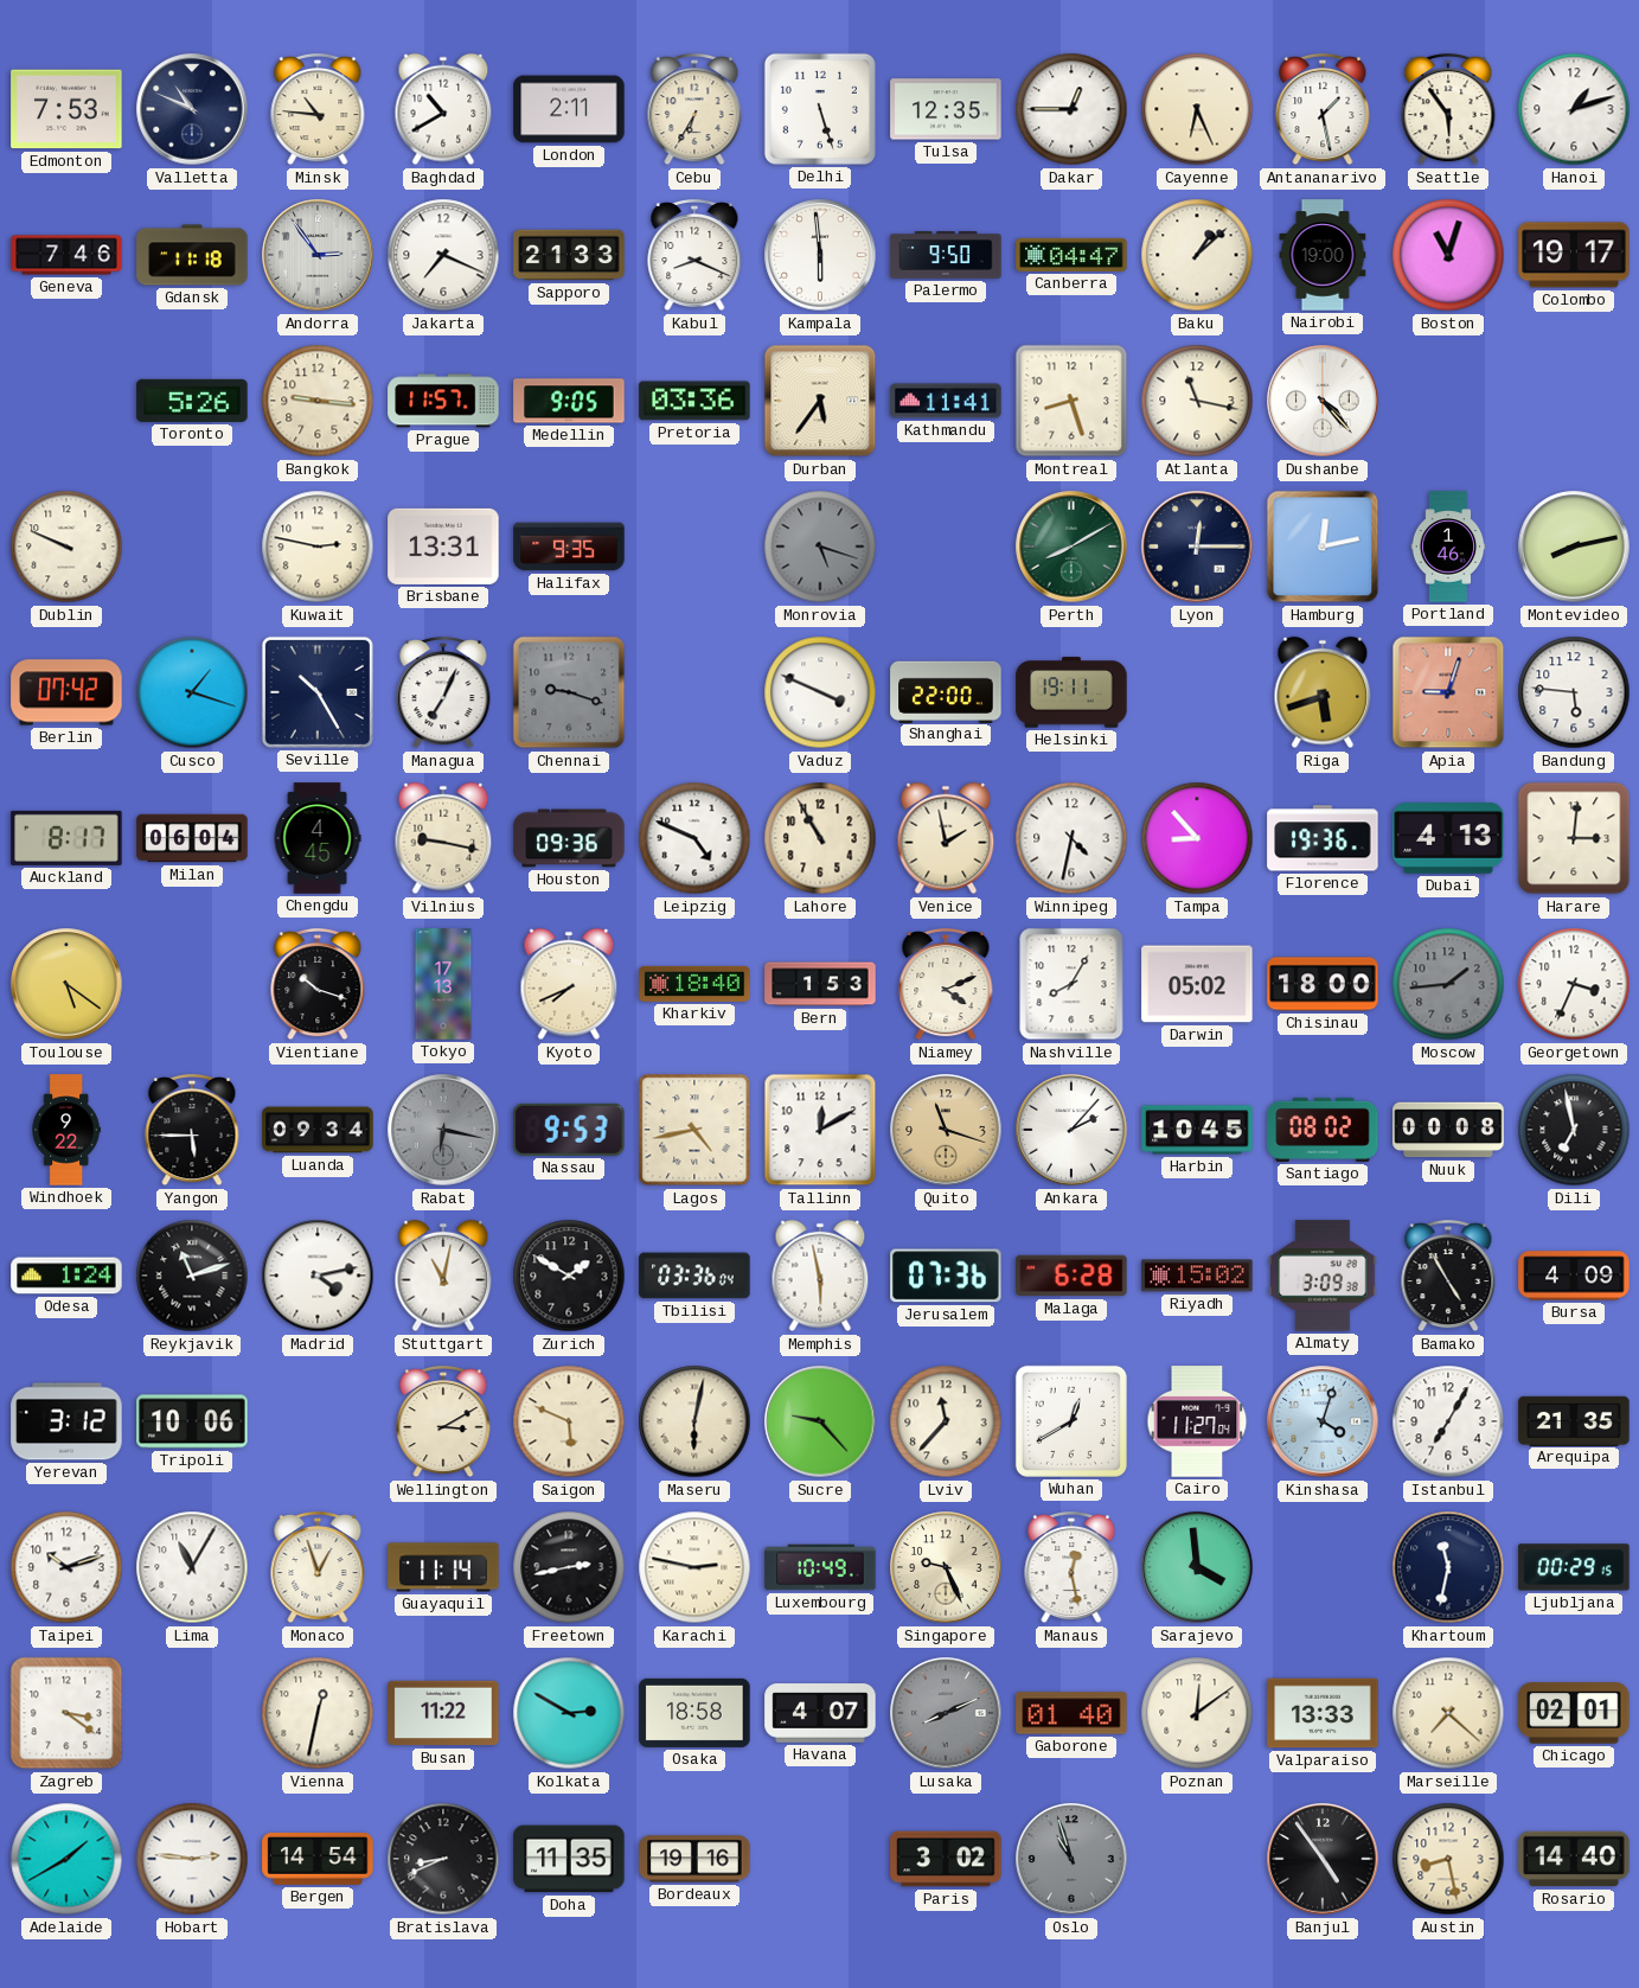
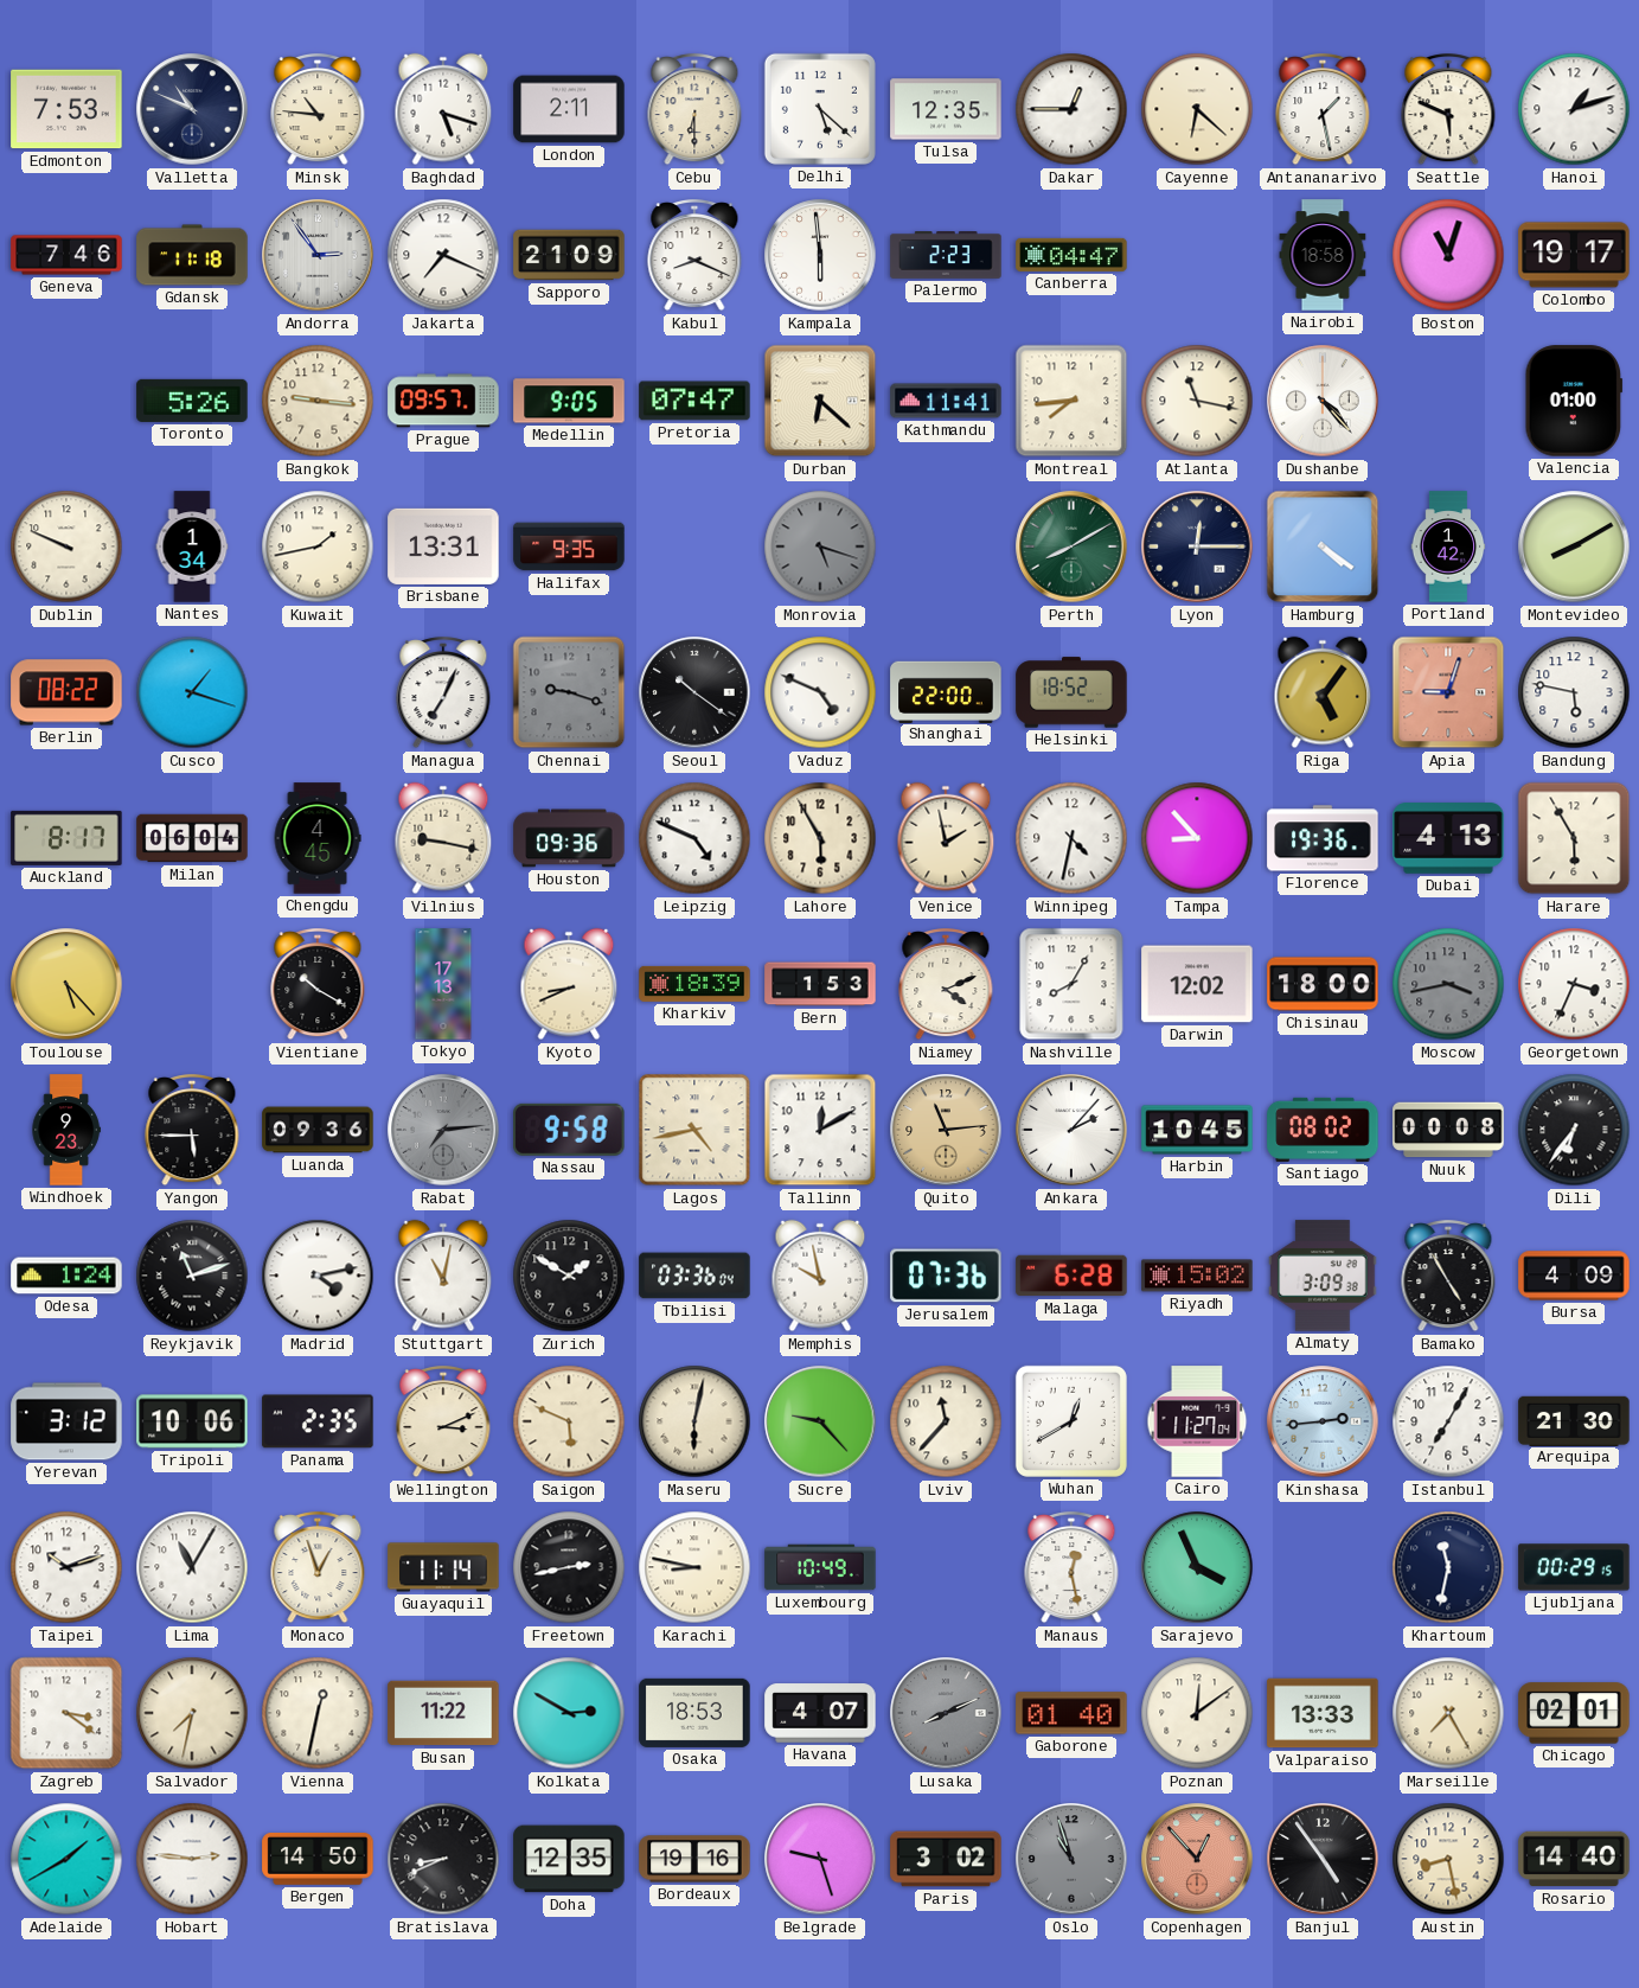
Baghdad: 10:40 -> 5:18
Cebu: 6:35 -> 6:30
Delhi: 5:27 -> 5:22
Cayenne: 6:26 -> 6:22
Seattle: 5:54 -> 5:49
Sapporo: 21:33 -> 21:09
Palermo: 9:50 -> 2:23
Baku: 1:08 -> none
Nairobi: 19:00 -> 18:58
Prague: 11:57 -> 09:57
Pretoria: 03:36 -> 07:47
Durban: 5:36 -> 6:22
Montreal: 8:27 -> 7:44
Valencia: none -> 01:00
Nantes: none -> 1:34
Kuwait: 2:47 -> 1:43
Hamburg: 12:13 -> 4:21
Portland: 1:46 -> 1:42
Montevideo: 8:13 -> 8:10
Berlin: 07:42 -> 08:22
Seville: 10:25 -> none
Seoul: none -> 10:21
Vaduz: 3:49 -> 4:49
Helsinki: 19:11 -> 18:52
Riga: 5:42 -> 5:06
Bandung: 5:46 -> 5:47
Lahore: 10:55 -> 5:55
Harare: 3:01 -> 5:55
Toulouse: 5:21 -> 5:23
Vientiane: 10:18 -> 10:20
Kyoto: 7:41 -> 8:41
Kharkiv: 18:40 -> 18:39
Darwin: 05:02 -> 12:02
Moscow: 1:44 -> 3:43
Windhoek: 9:22 -> 9:23
Luanda: 09:34 -> 09:36
Rabat: 6:17 -> 7:14
Nassau: 9:53 -> 9:58
Quito: 11:18 -> 11:14
Dili: 6:58 -> 6:36
Memphis: 5:58 -> 9:58
Panama: none -> 2:35
Wellington: 3:10 -> 3:11
Kinshasa: 4:03 -> 2:44
Arequipa: 21:35 -> 21:30
Karachi: 2:47 -> 8:47
Singapore: 9:26 -> none
Sarajevo: 3:59 -> 3:56
Salvador: none -> 7:32
Osaka: 18:58 -> 18:53
Marseille: 7:22 -> 7:25
Bergen: 14:54 -> 14:50
Doha: 11:35 -> 12:35
Belgrade: none -> 9:27
Copenhagen: none -> 12:53
